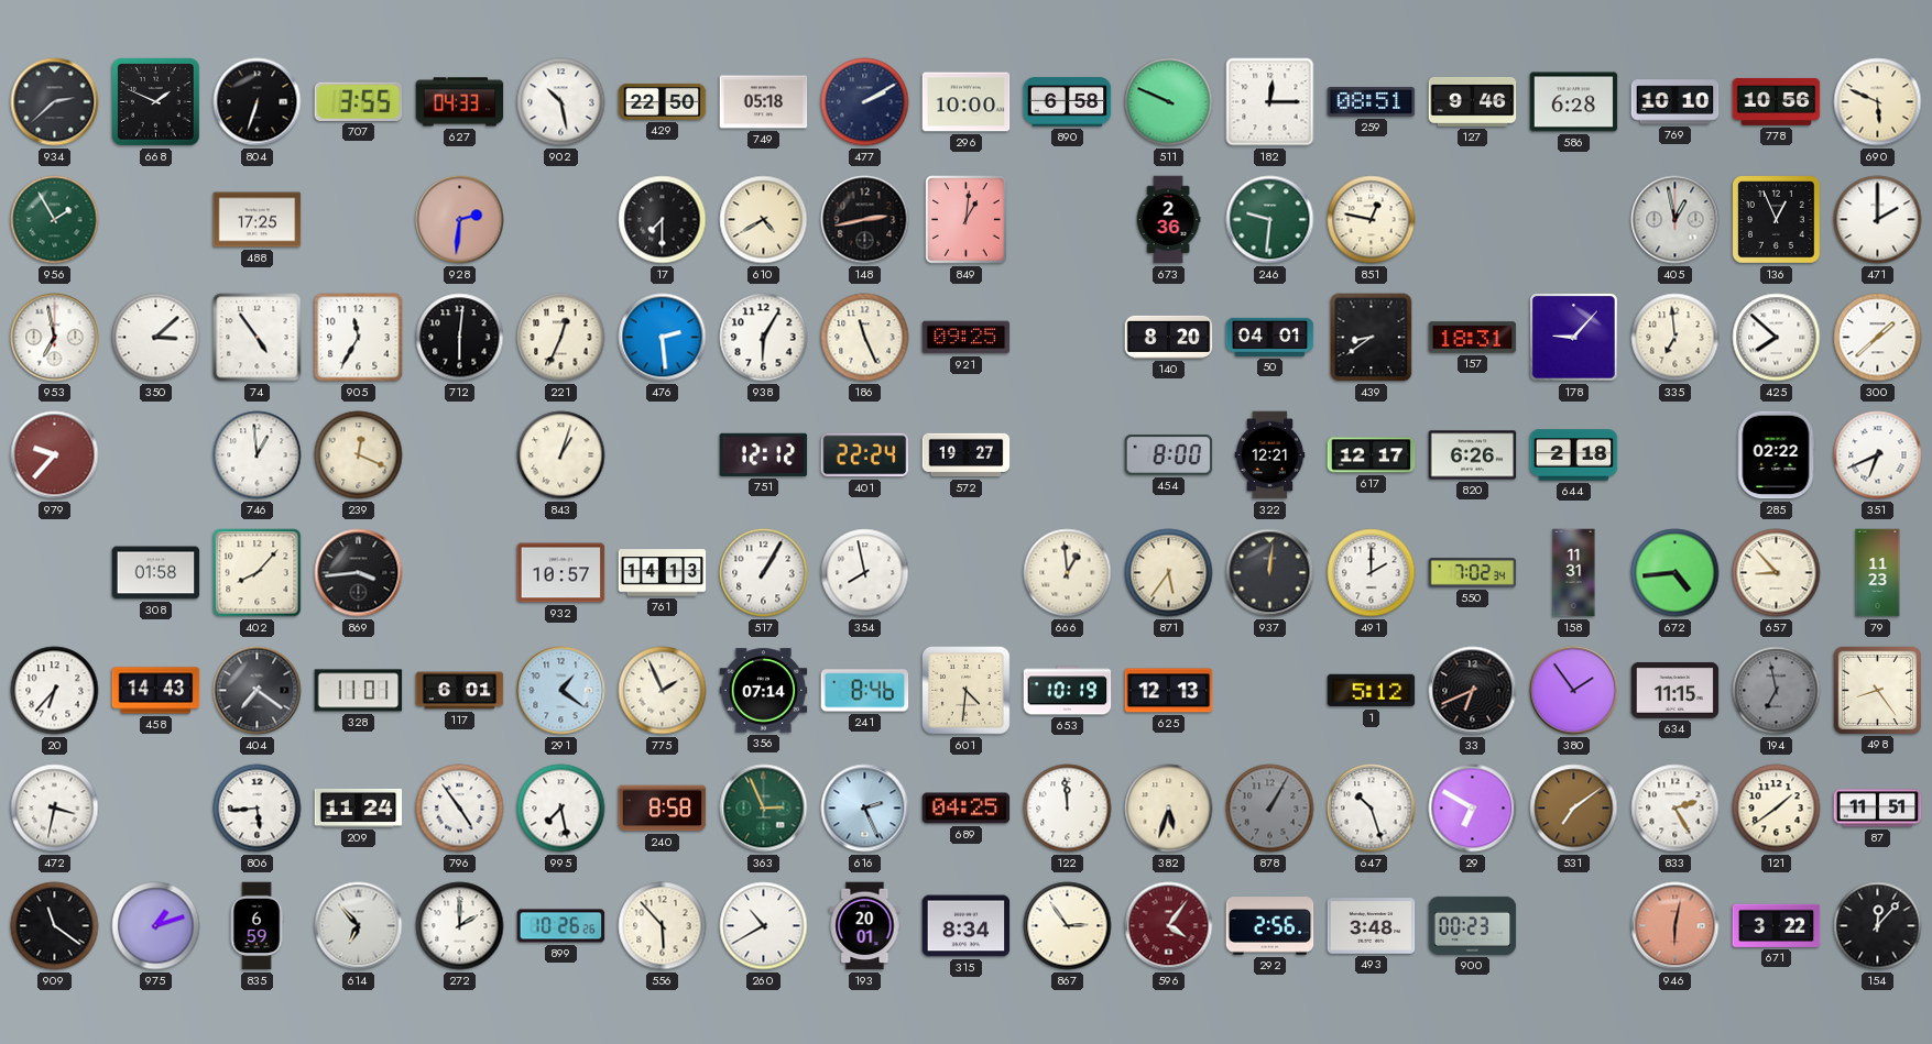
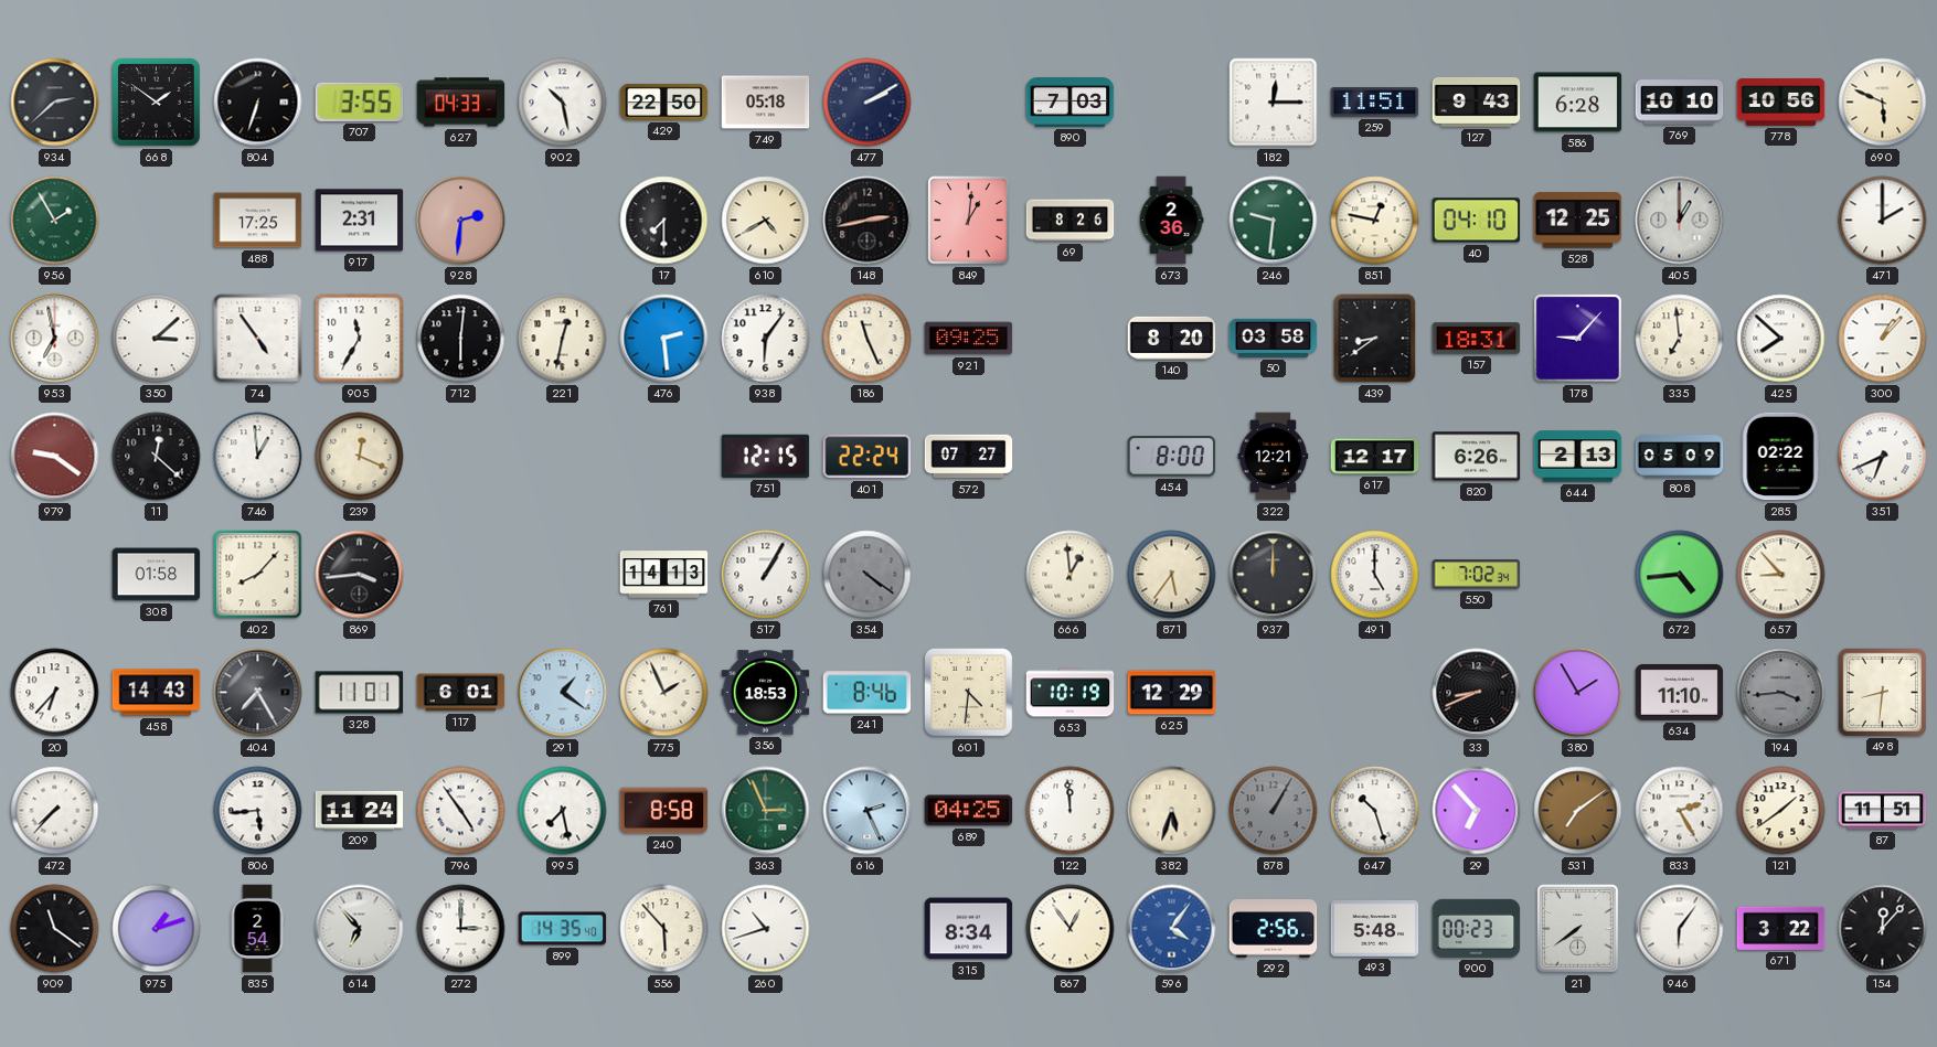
668: 1:49 -> 1:51
296: 10:00 -> none
890: 6:58 -> 7:03
511: 9:49 -> none
259: 08:51 -> 11:51
127: 9:46 -> 9:43
917: none -> 2:31
69: none -> 8:26
40: none -> 04:10
528: none -> 12:25
405: 12:58 -> 1:00
136: 12:56 -> none
221: 12:34 -> 12:32
938: 6:05 -> 6:06
50: 04:01 -> 03:58
300: 1:38 -> 1:07
979: 9:37 -> 9:21
11: none -> 12:22
843: 1:03 -> none
751: 12:12 -> 12:15
572: 19:27 -> 07:27
644: 2:18 -> 2:13
808: none -> 05:09
932: 10:57 -> none
354: 7:58 -> 4:21
354 dial: white -> grey
937: 12:01 -> 12:00
491: 2:00 -> 5:00
158: 11:31 -> none
79: 11:23 -> none
404: 7:21 -> 7:25
356: 07:14 -> 18:53
625: 12:13 -> 12:29
1: 5:12 -> none
33: 6:41 -> 8:41
380: 1:54 -> 1:55
634: 11:15 -> 11:10
194: 6:58 -> 3:44
498: 8:24 -> 8:31
472: 3:32 -> 7:37
29: 6:50 -> 6:53
835: 6:59 -> 2:54
272: 2:00 -> 3:00
899: 10:26 -> 14:35
260: 10:40 -> 10:42
193: 20:01 -> none
867: 2:54 -> 12:54
596 dial: burgundy -> blue
493: 3:48 -> 5:48
21: none -> 7:39
946: 6:02 -> 6:06
946 dial: salmon -> white
